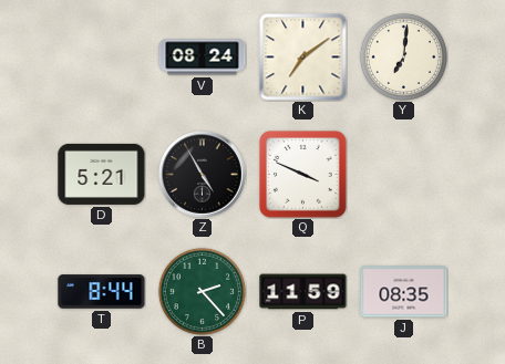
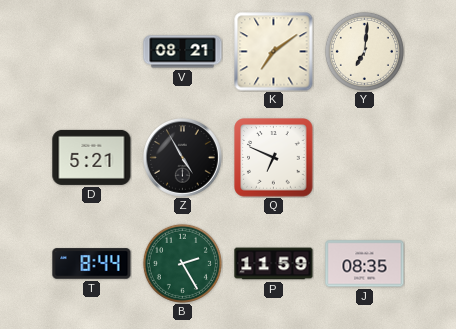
V: 08:24 -> 08:21
Q: 3:49 -> 6:49
B: 2:23 -> 2:25
